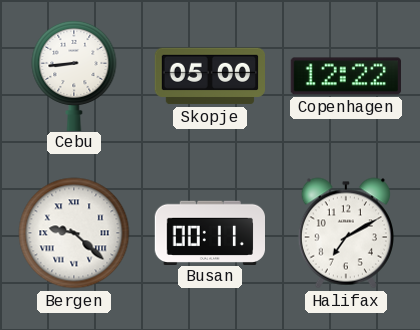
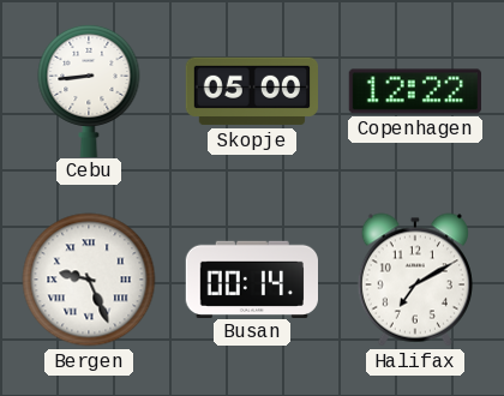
Bergen: 9:22 -> 9:26
Busan: 00:11 -> 00:14
